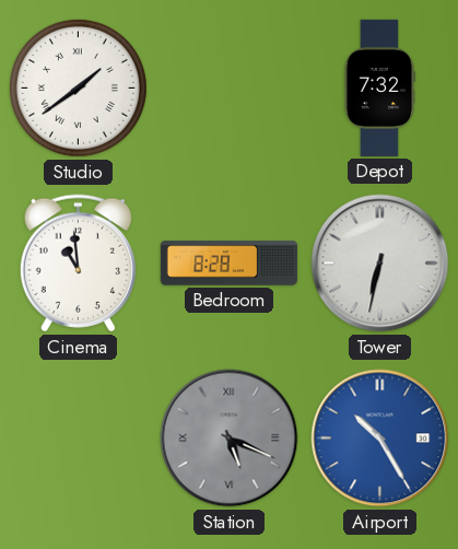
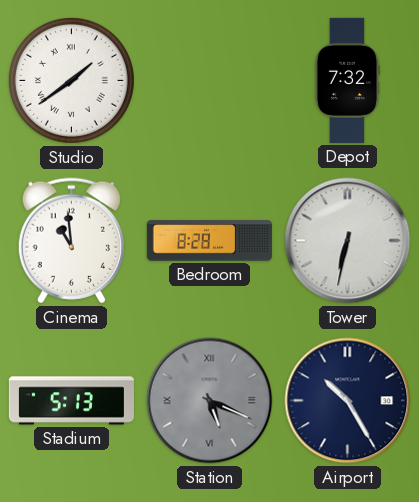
Stadium: none -> 5:13
Airport dial: blue -> navy
